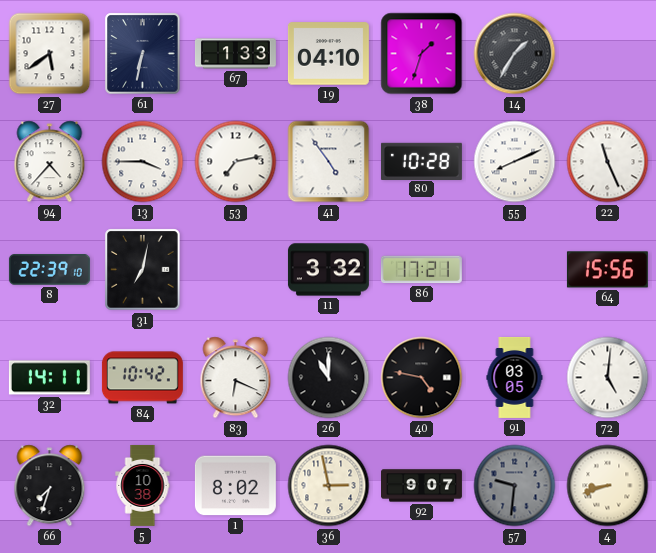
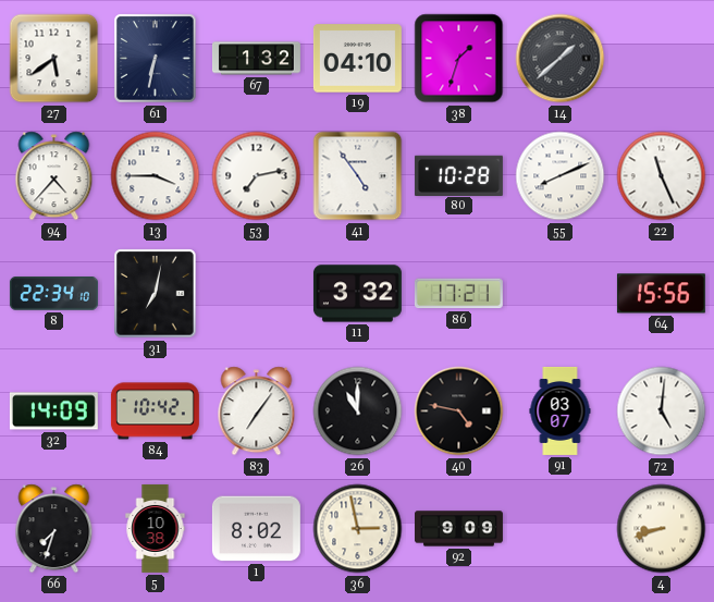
67: 1:33 -> 1:32
14: 1:35 -> 1:38
8: 22:39 -> 22:34
32: 14:11 -> 14:09
83: 6:19 -> 7:06
91: 03:05 -> 03:07
92: 9:07 -> 9:09
57: 9:31 -> none
